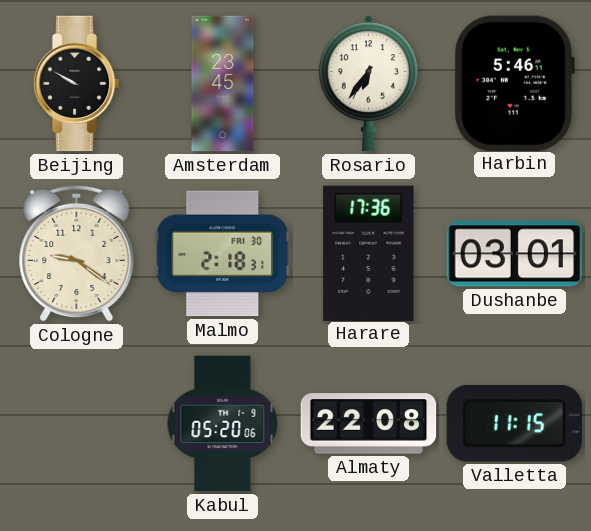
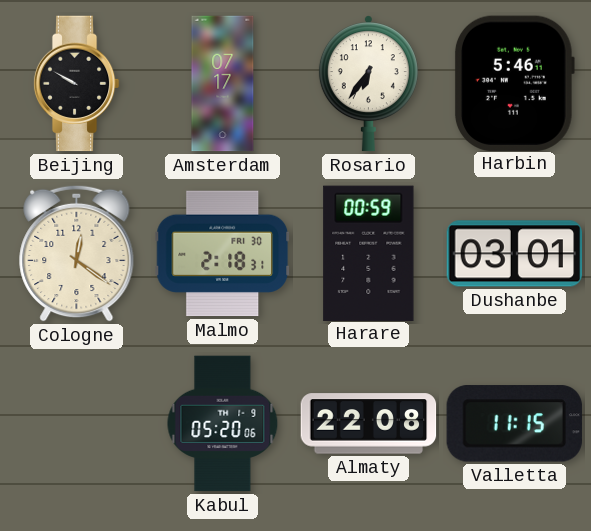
Amsterdam: 23:45 -> 07:17
Cologne: 9:21 -> 12:21
Harare: 17:36 -> 00:59
